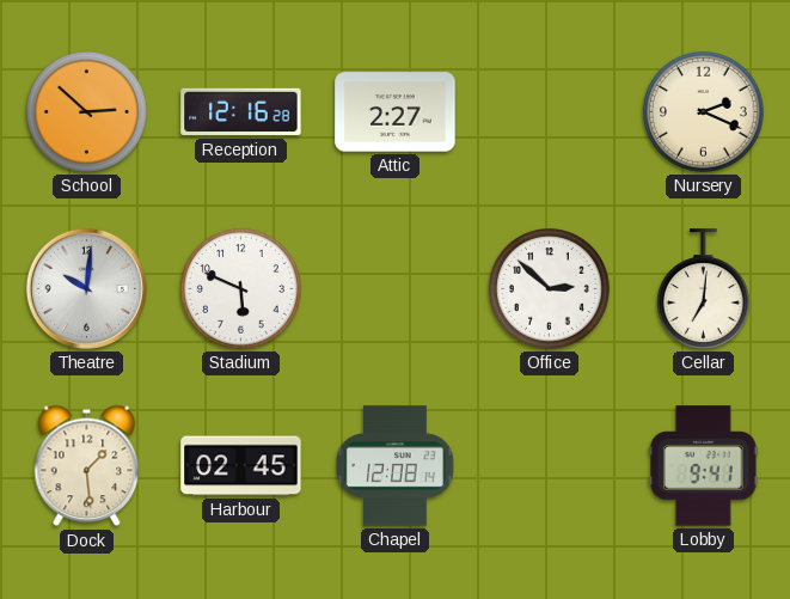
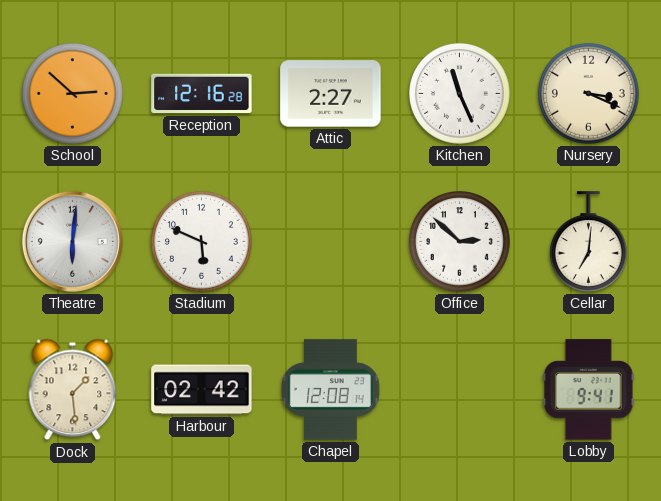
Kitchen: none -> 11:26
Nursery: 2:19 -> 3:19
Theatre: 10:01 -> 6:01
Harbour: 02:45 -> 02:42
